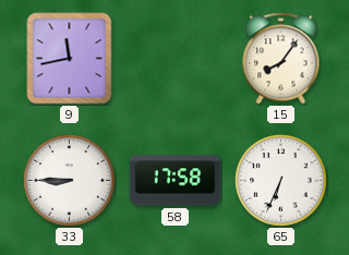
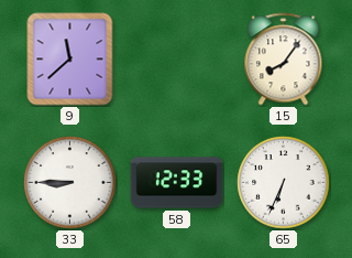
9: 11:43 -> 11:38
58: 17:58 -> 12:33
